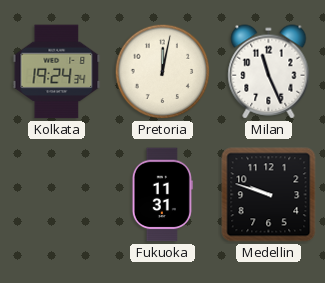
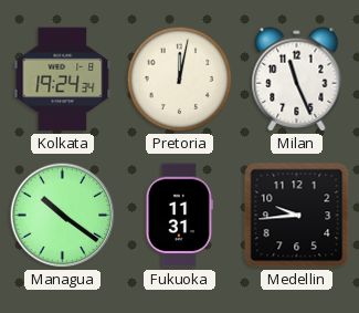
Managua: none -> 10:21
Medellin: 9:48 -> 9:44
